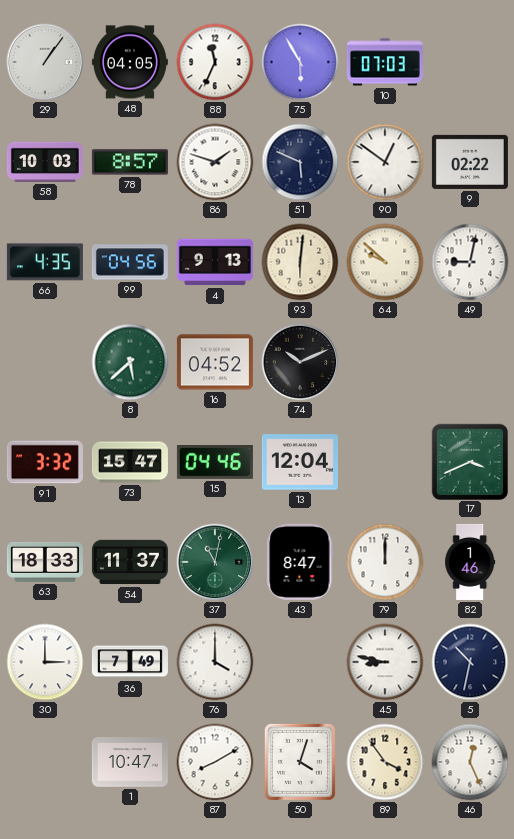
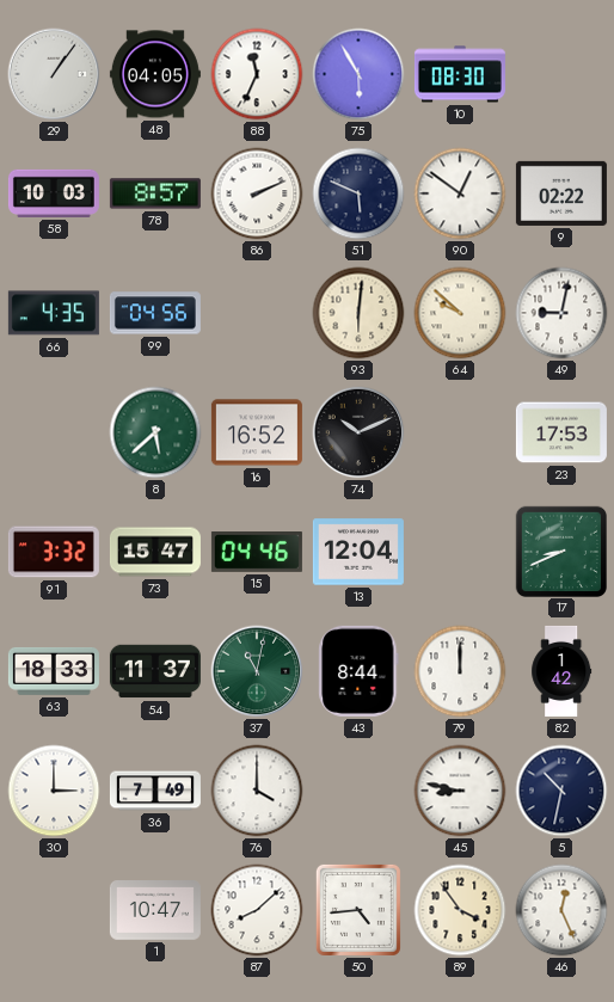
10: 07:03 -> 08:30
86: 1:48 -> 2:11
4: 9:13 -> none
16: 04:52 -> 16:52
23: none -> 17:53
17: 3:41 -> 8:41
43: 8:47 -> 8:44
82: 1:46 -> 1:42
87: 8:10 -> 8:08
50: 4:03 -> 4:44
